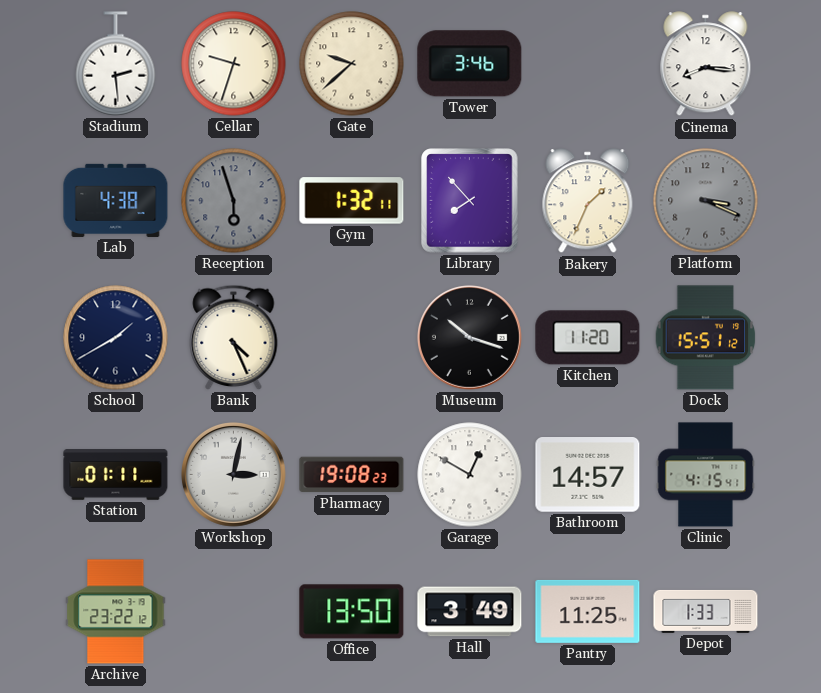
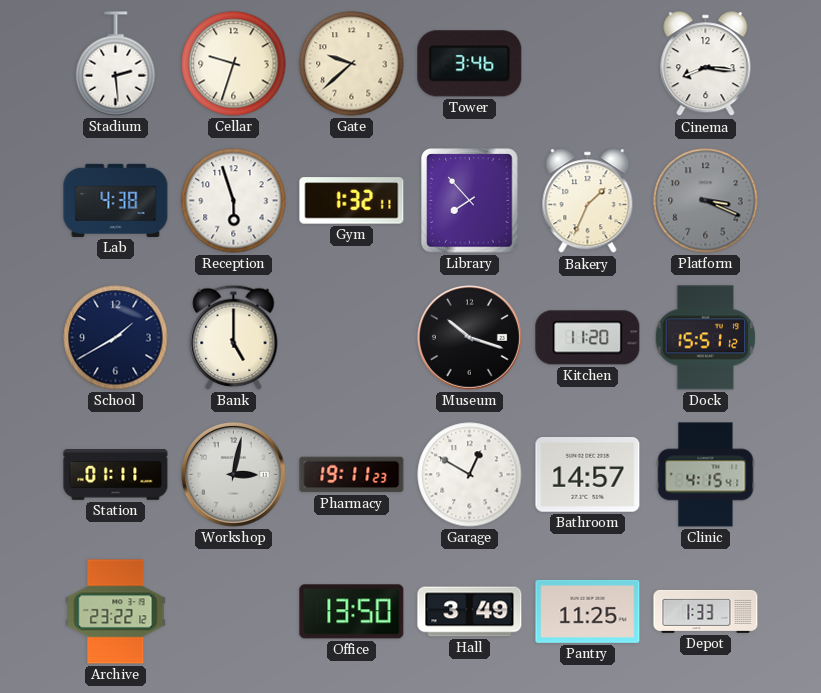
Reception dial: grey -> white
Bank: 4:26 -> 5:00
Pharmacy: 19:08 -> 19:11
